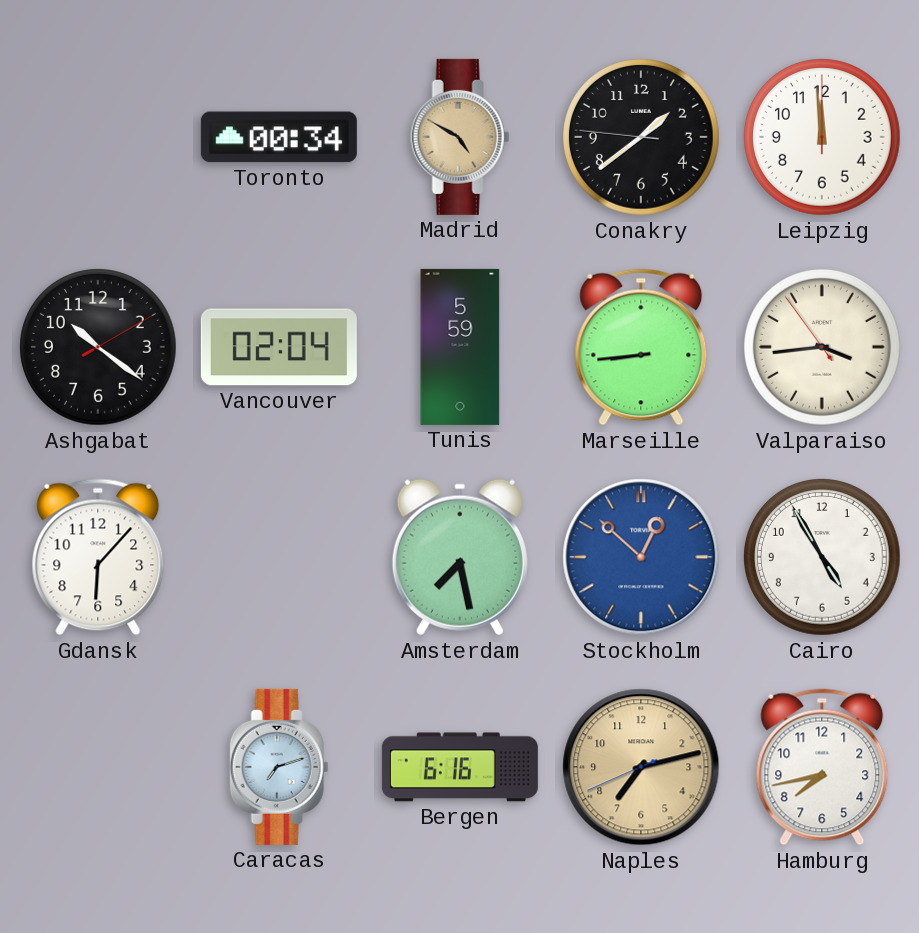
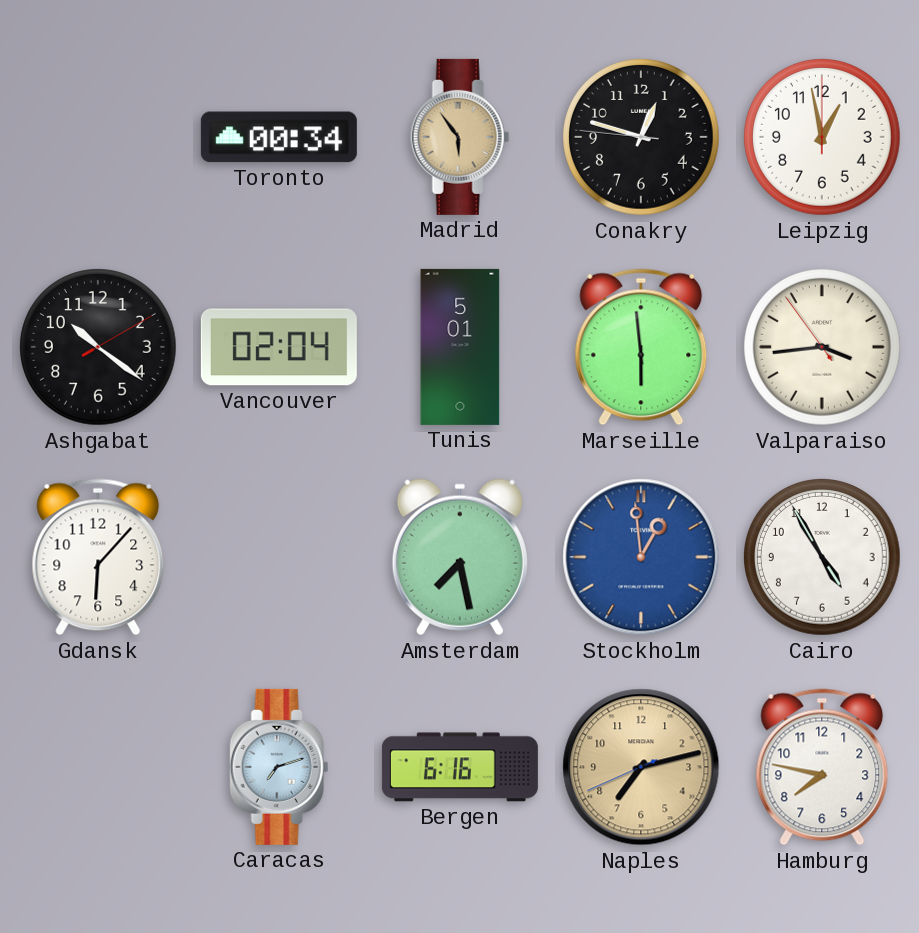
Madrid: 4:50 -> 5:54
Conakry: 1:38 -> 12:47
Leipzig: 11:59 -> 12:58
Tunis: 5:59 -> 5:01
Marseille: 8:44 -> 5:59
Stockholm: 12:52 -> 12:59
Hamburg: 7:43 -> 7:47
